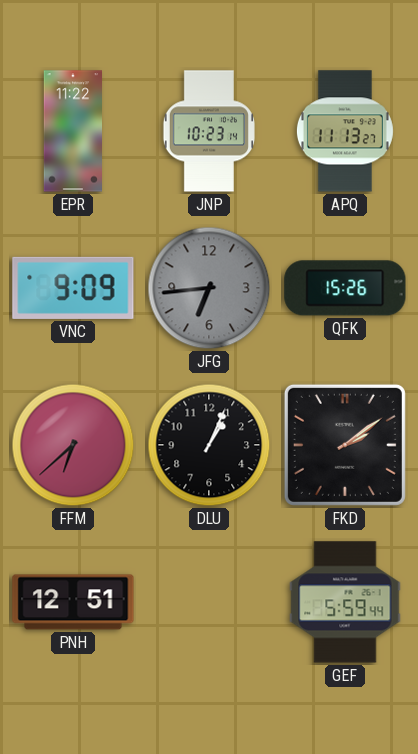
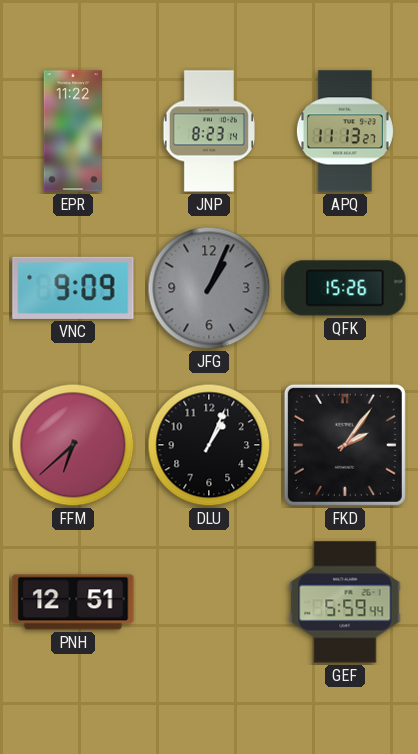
JNP: 10:23 -> 8:23
JFG: 6:44 -> 1:04
FKD: 2:09 -> 2:06
